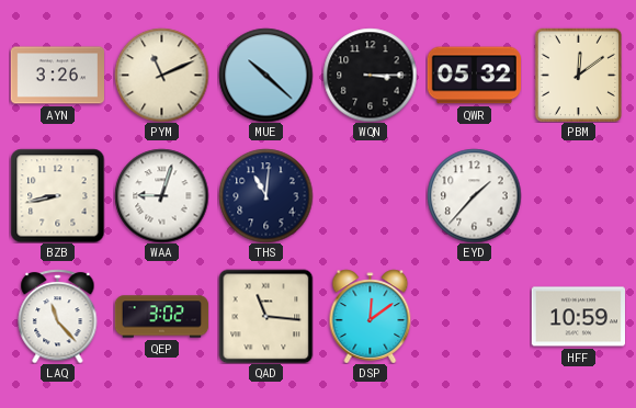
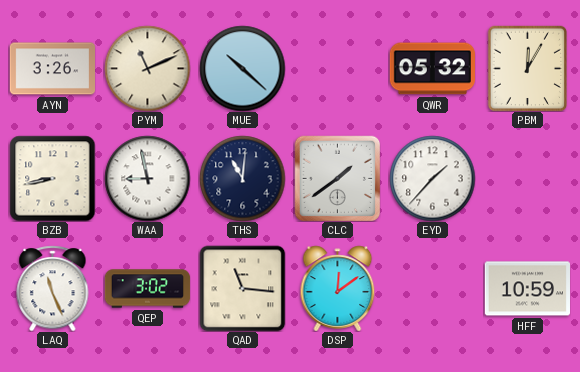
WQN: 3:15 -> none
PBM: 12:09 -> 12:05
WAA: 9:03 -> 8:58
CLC: none -> 1:39
LAQ: 11:23 -> 11:26
